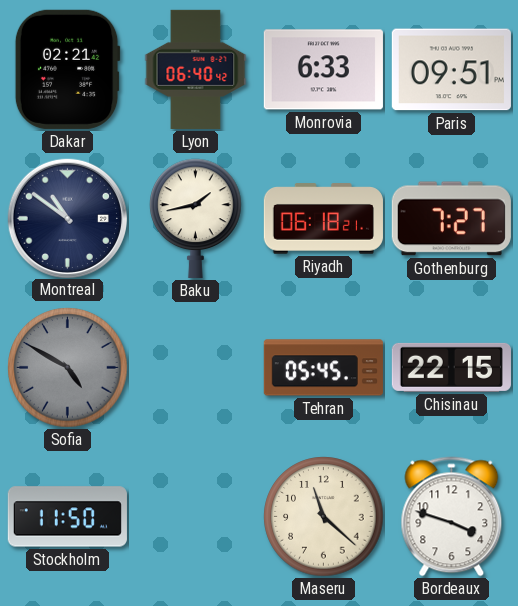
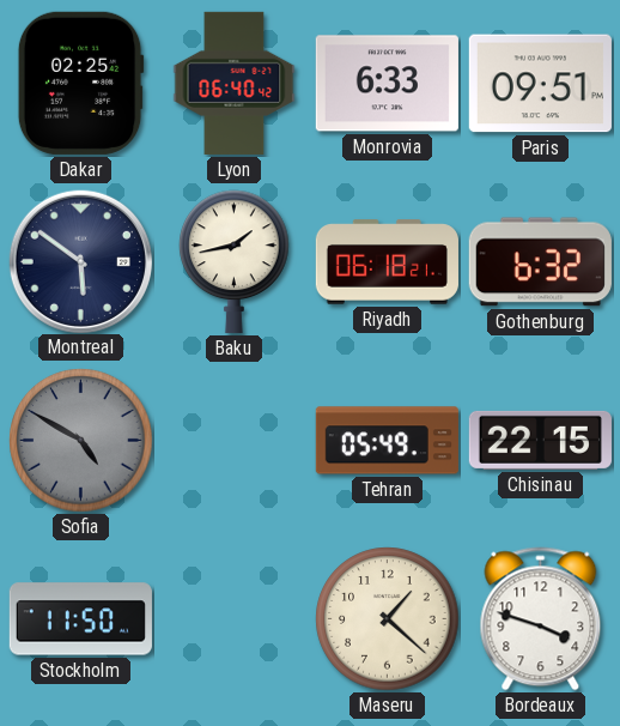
Dakar: 02:21 -> 02:25
Montreal: 10:51 -> 5:51
Gothenburg: 7:27 -> 6:32
Tehran: 05:45 -> 05:49
Maseru: 11:22 -> 1:22
